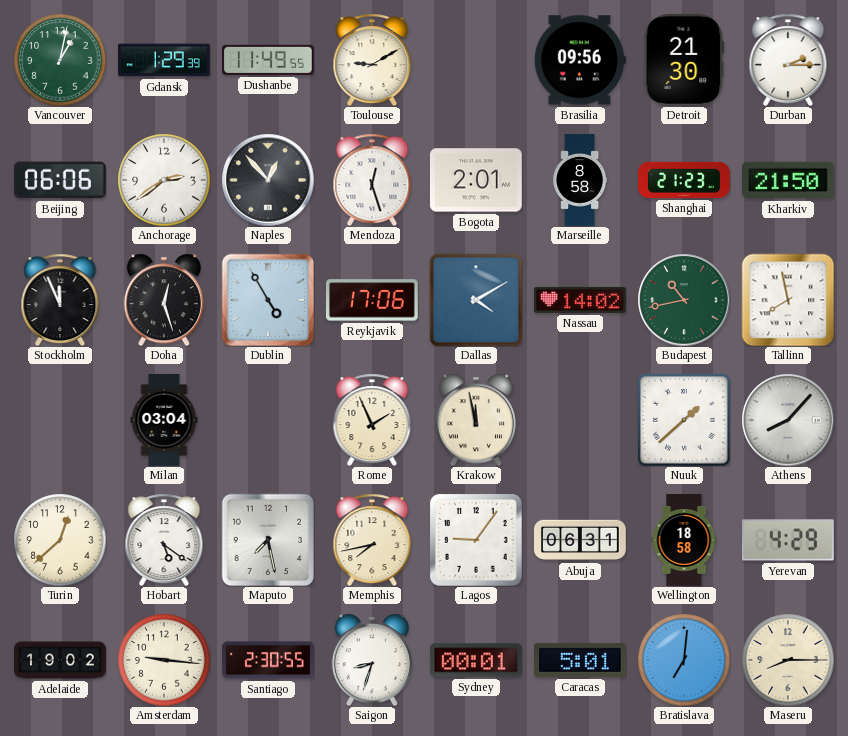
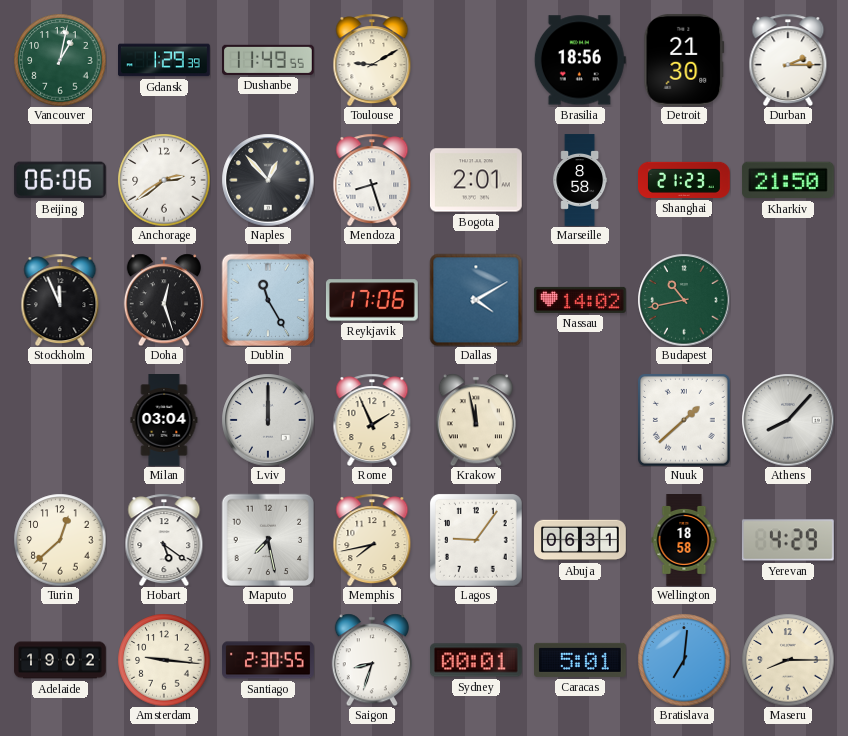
Brasilia: 09:56 -> 18:56
Mendoza: 12:27 -> 8:27
Dublin: 4:55 -> 11:25
Tallinn: 7:58 -> none
Lviv: none -> 12:00
